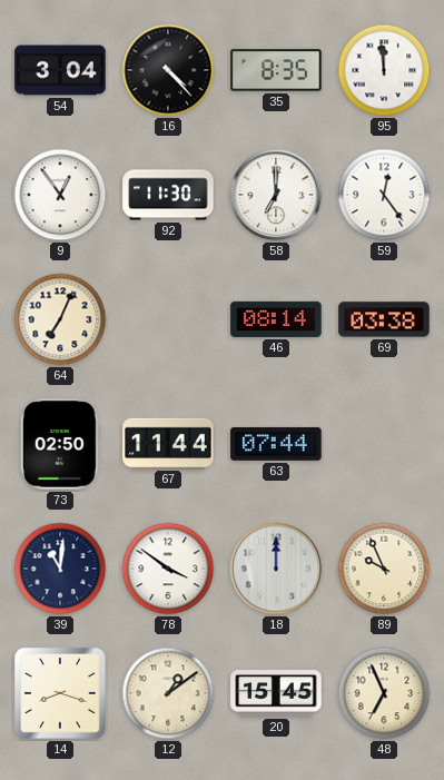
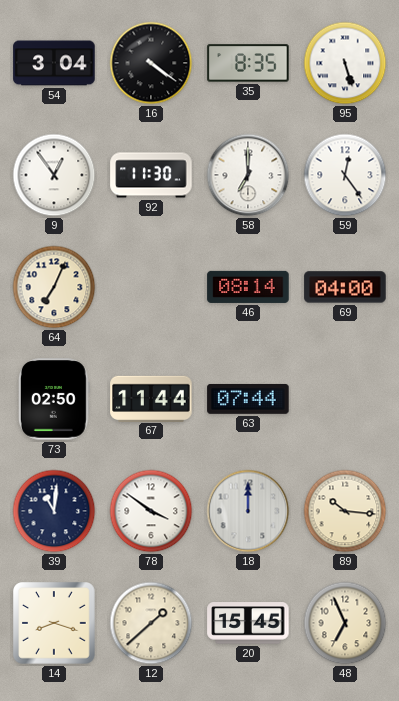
16: 4:23 -> 4:21
95: 11:59 -> 5:27
69: 03:38 -> 04:00
89: 9:56 -> 10:16
12: 1:09 -> 1:38
